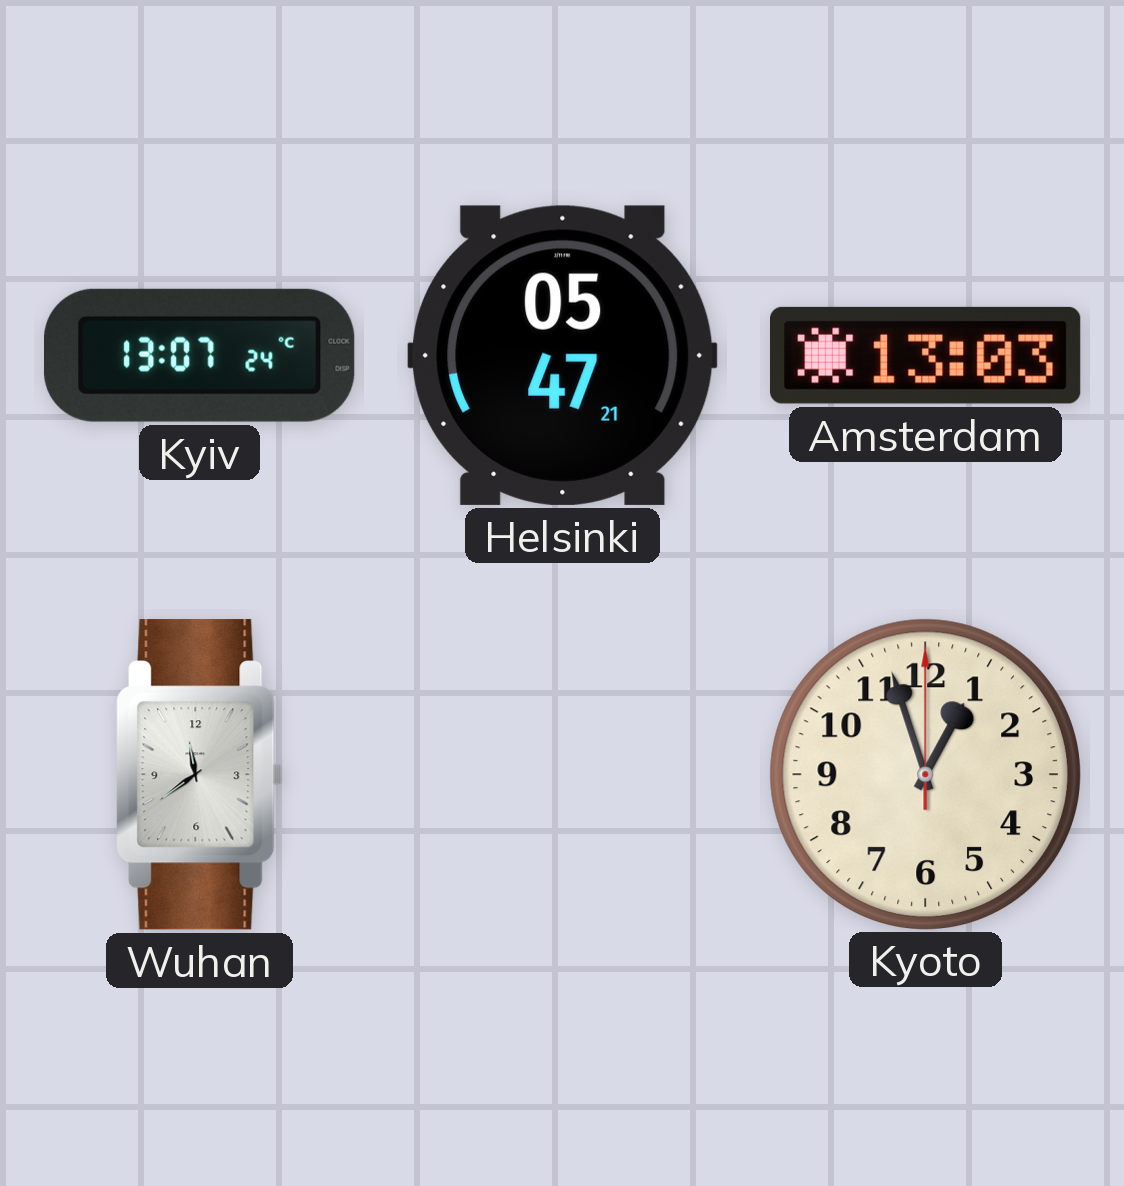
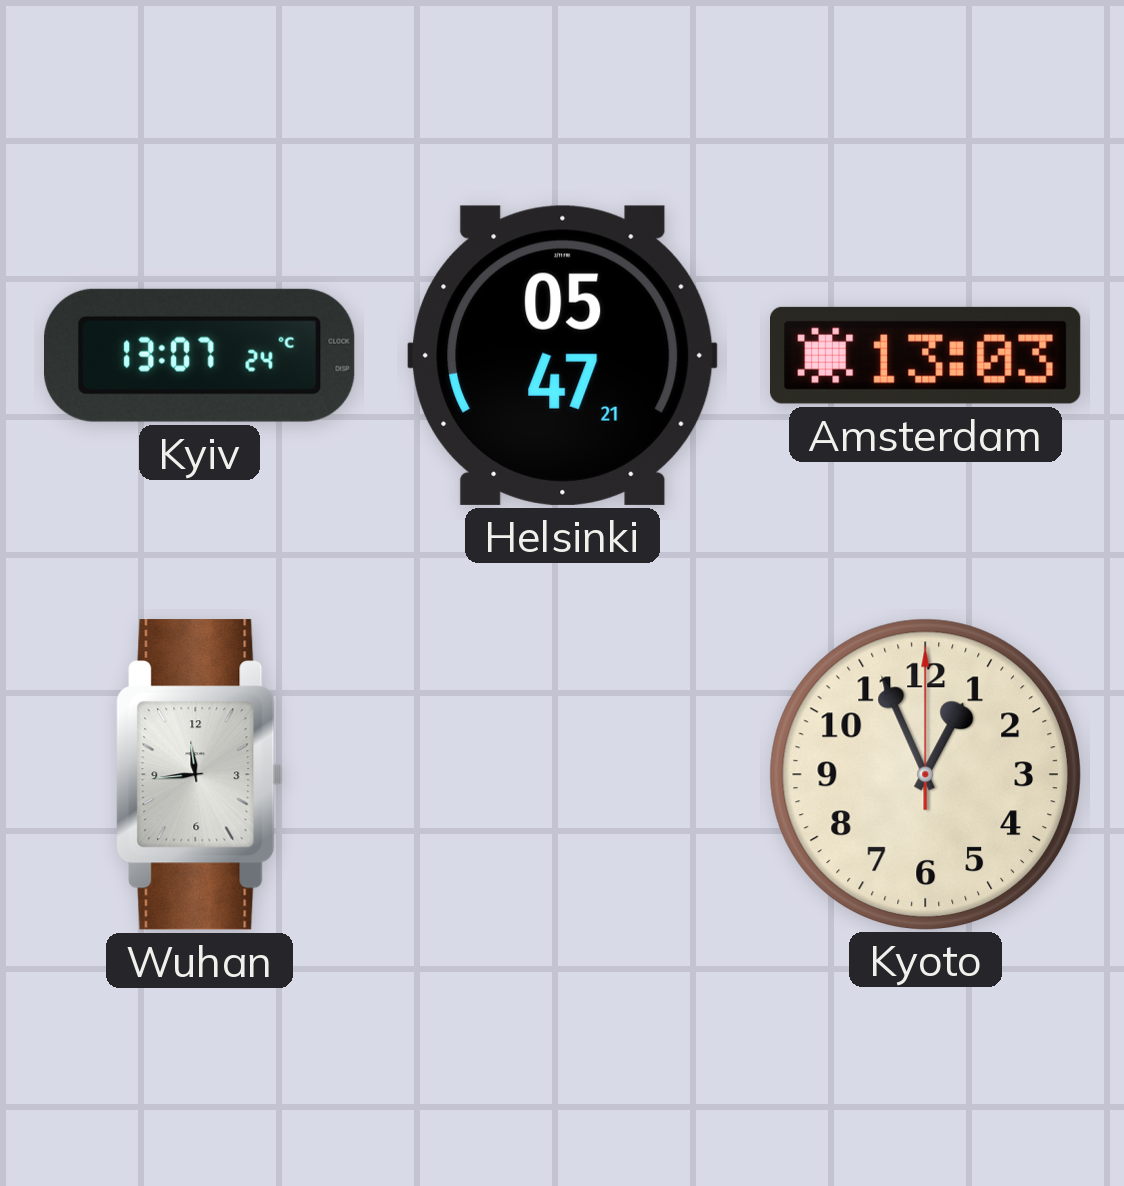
Wuhan: 11:39 -> 11:44
Kyoto: 12:57 -> 12:56
